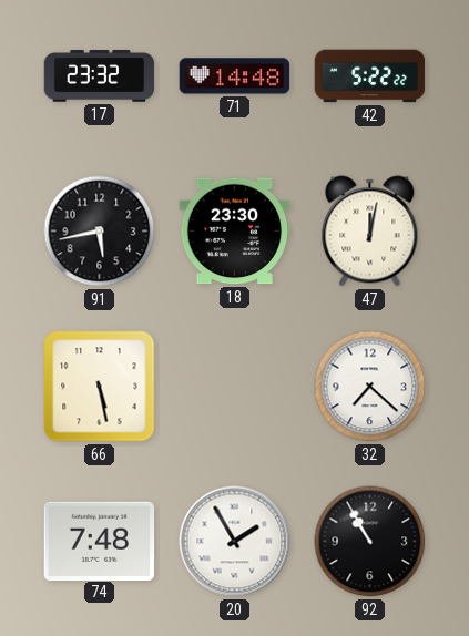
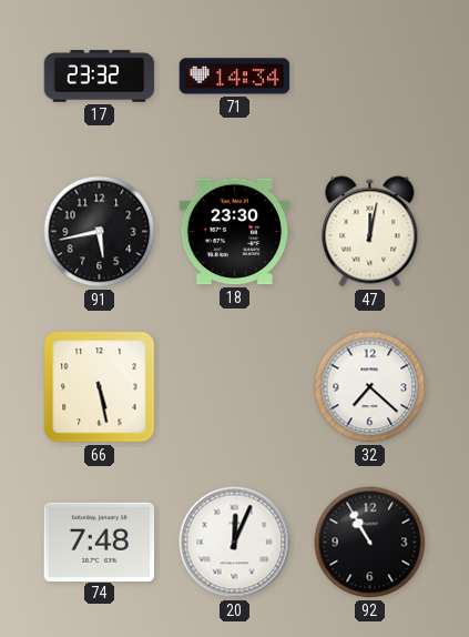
71: 14:48 -> 14:34
42: 5:22 -> none
20: 1:55 -> 12:04
